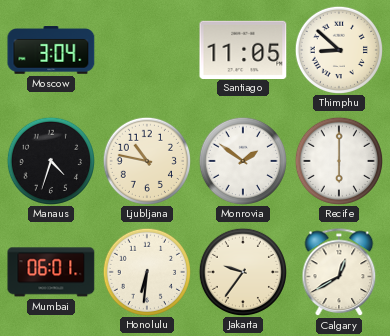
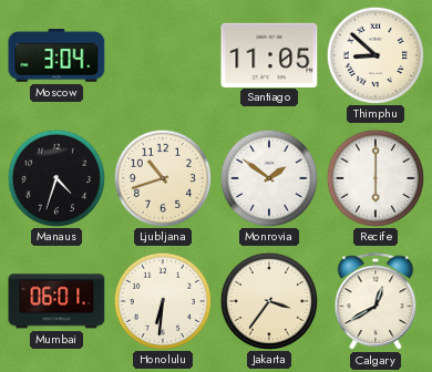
Ljubljana: 10:47 -> 10:42
Jakarta: 9:36 -> 3:36
